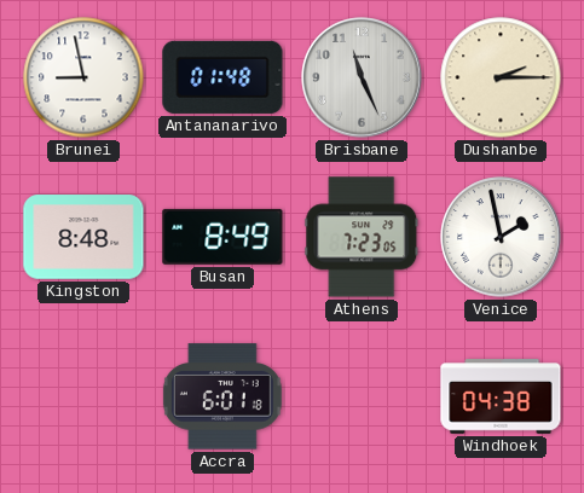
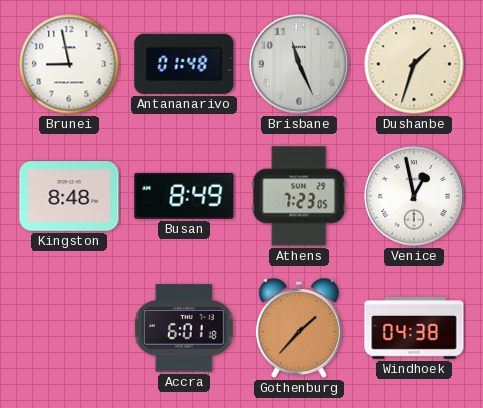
Dushanbe: 2:15 -> 1:33
Venice: 1:58 -> 12:58
Gothenburg: none -> 1:37
